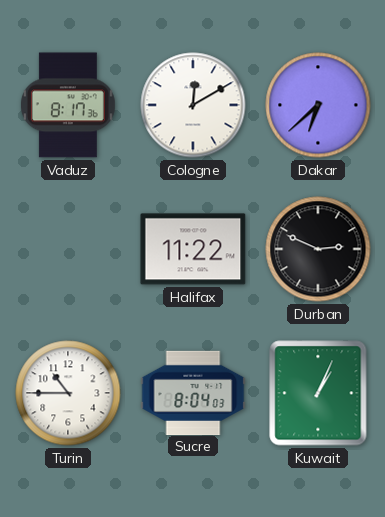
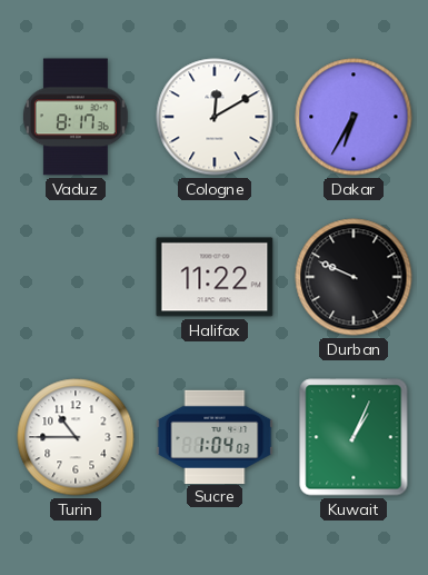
Dakar: 6:38 -> 6:35
Durban: 2:49 -> 9:49
Sucre: 8:04 -> 1:04
